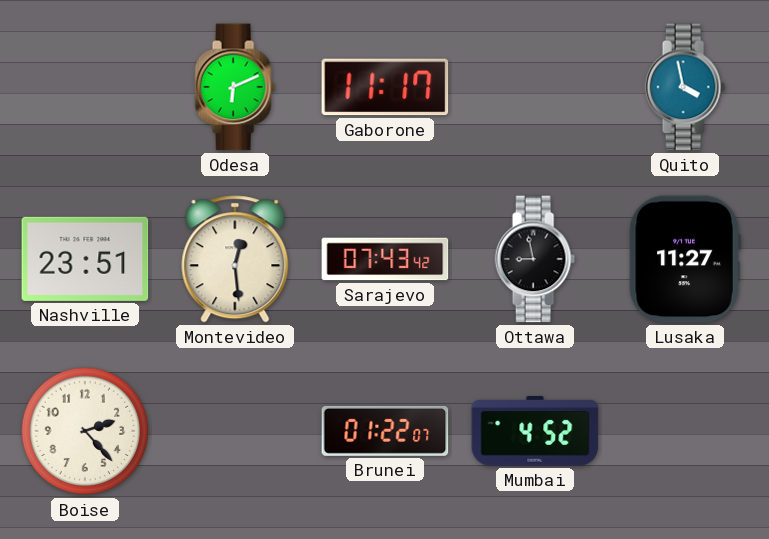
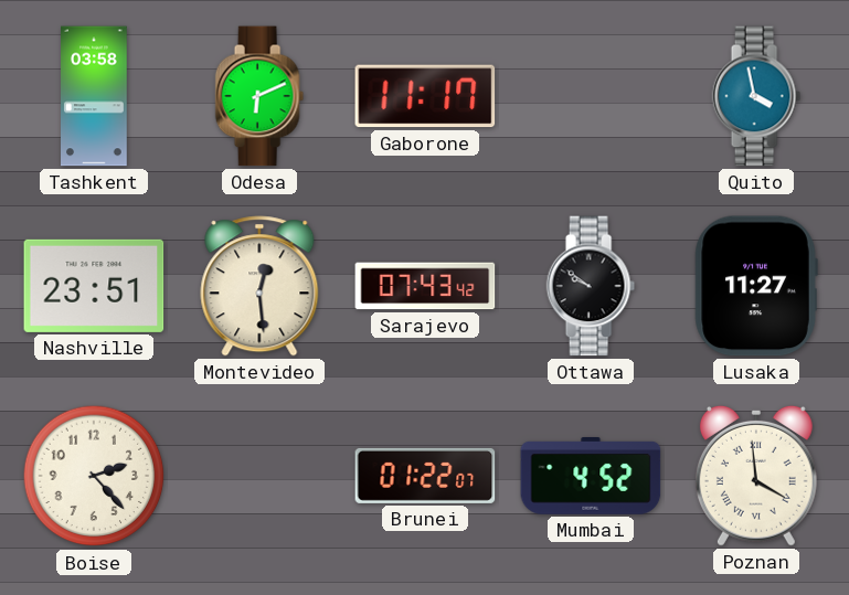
Tashkent: none -> 03:58
Ottawa: 8:58 -> 9:51
Poznan: none -> 3:59
